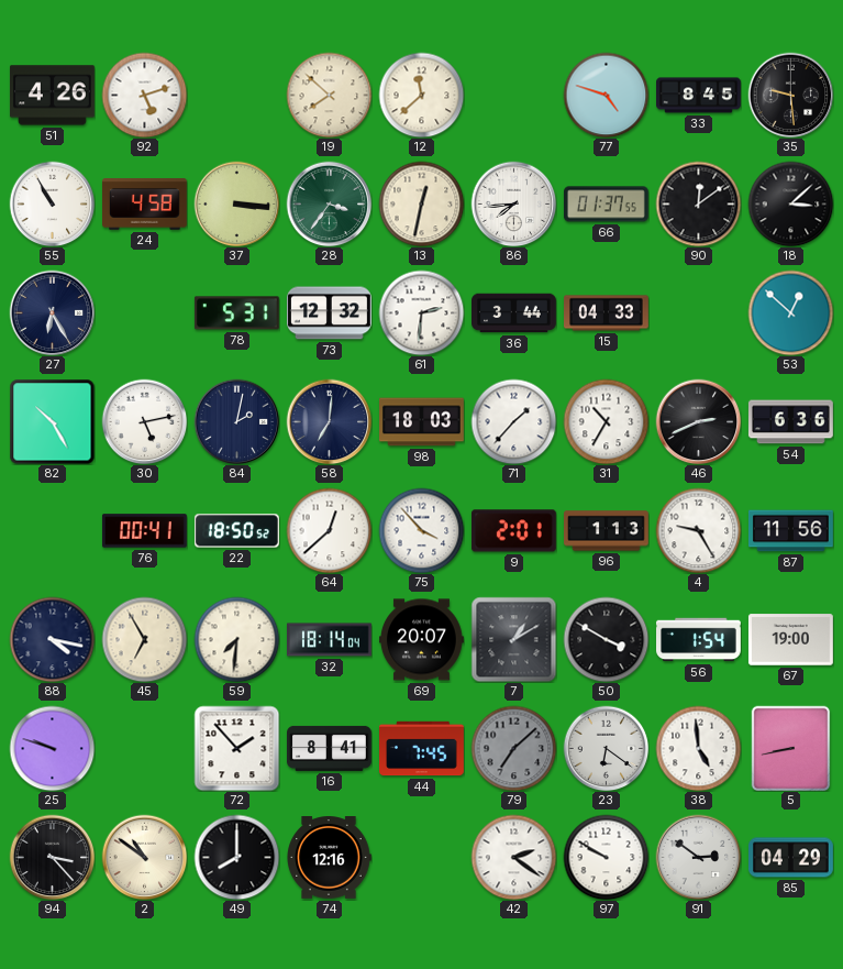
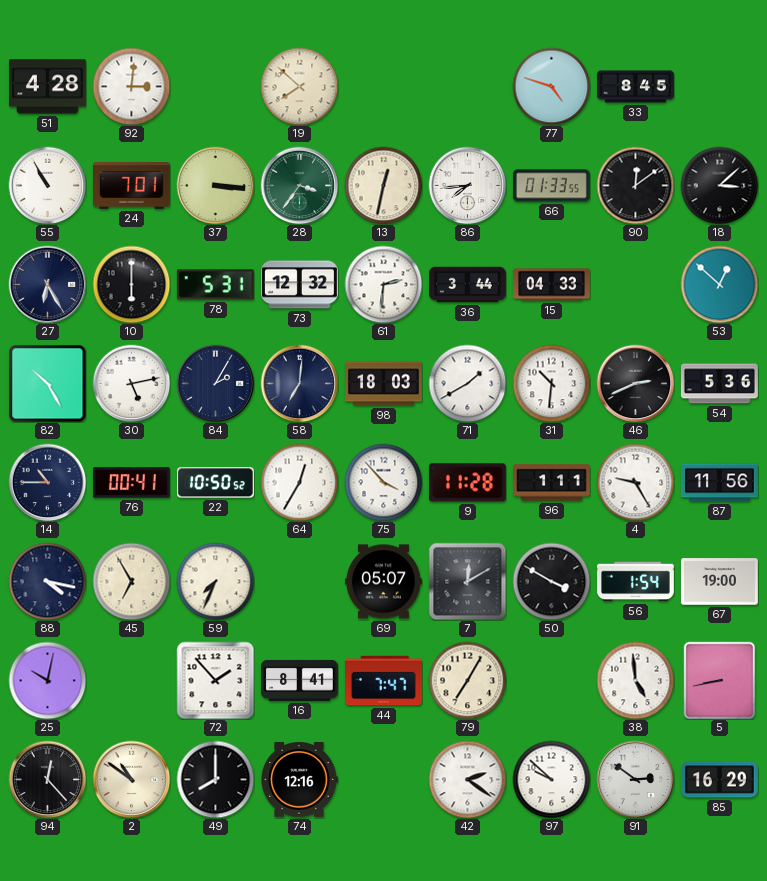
51: 4:26 -> 4:28
92: 5:12 -> 3:01
12: 11:38 -> none
35: 9:29 -> none
24: 4:58 -> 7:01
66: 01:37 -> 01:33
10: none -> 6:00
84: 2:02 -> 2:05
71: 1:37 -> 1:40
31: 10:35 -> 10:31
54: 6:36 -> 5:36
14: none -> 10:45
22: 18:50 -> 10:50
64: 12:38 -> 12:35
9: 2:01 -> 11:28
96: 1:13 -> 1:11
59: 7:31 -> 7:34
32: 18:14 -> none
69: 20:07 -> 05:07
7: 1:10 -> 12:10
25: 9:48 -> 10:02
44: 7:45 -> 7:47
79: 7:08 -> 7:05
79 dial: grey -> cream
23: 6:21 -> none
94: 3:23 -> 12:23
97: 9:50 -> 9:52
85: 04:29 -> 16:29
